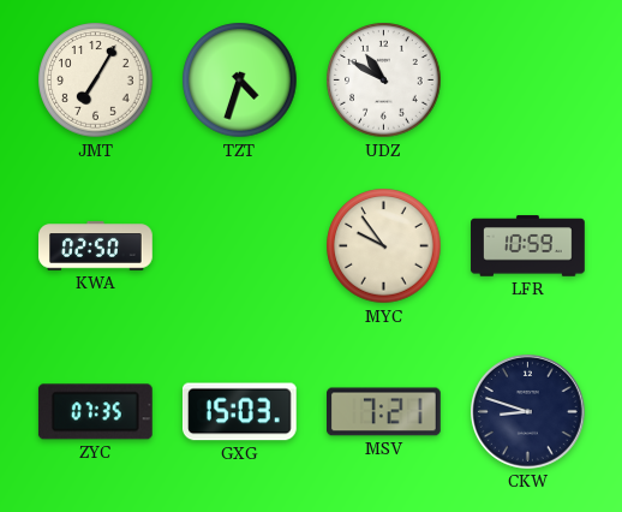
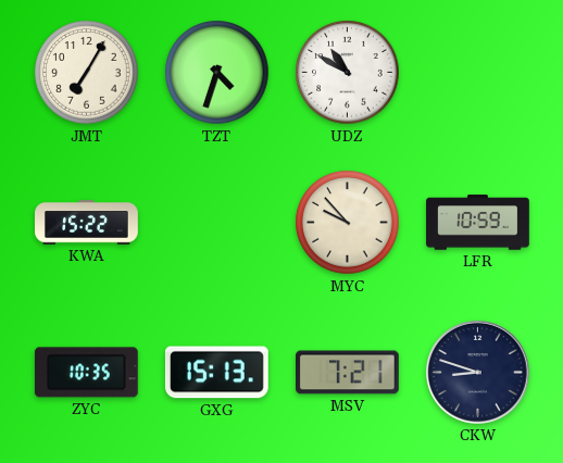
KWA: 02:50 -> 15:22
MYC: 9:54 -> 9:53
ZYC: 07:35 -> 10:35
GXG: 15:03 -> 15:13
